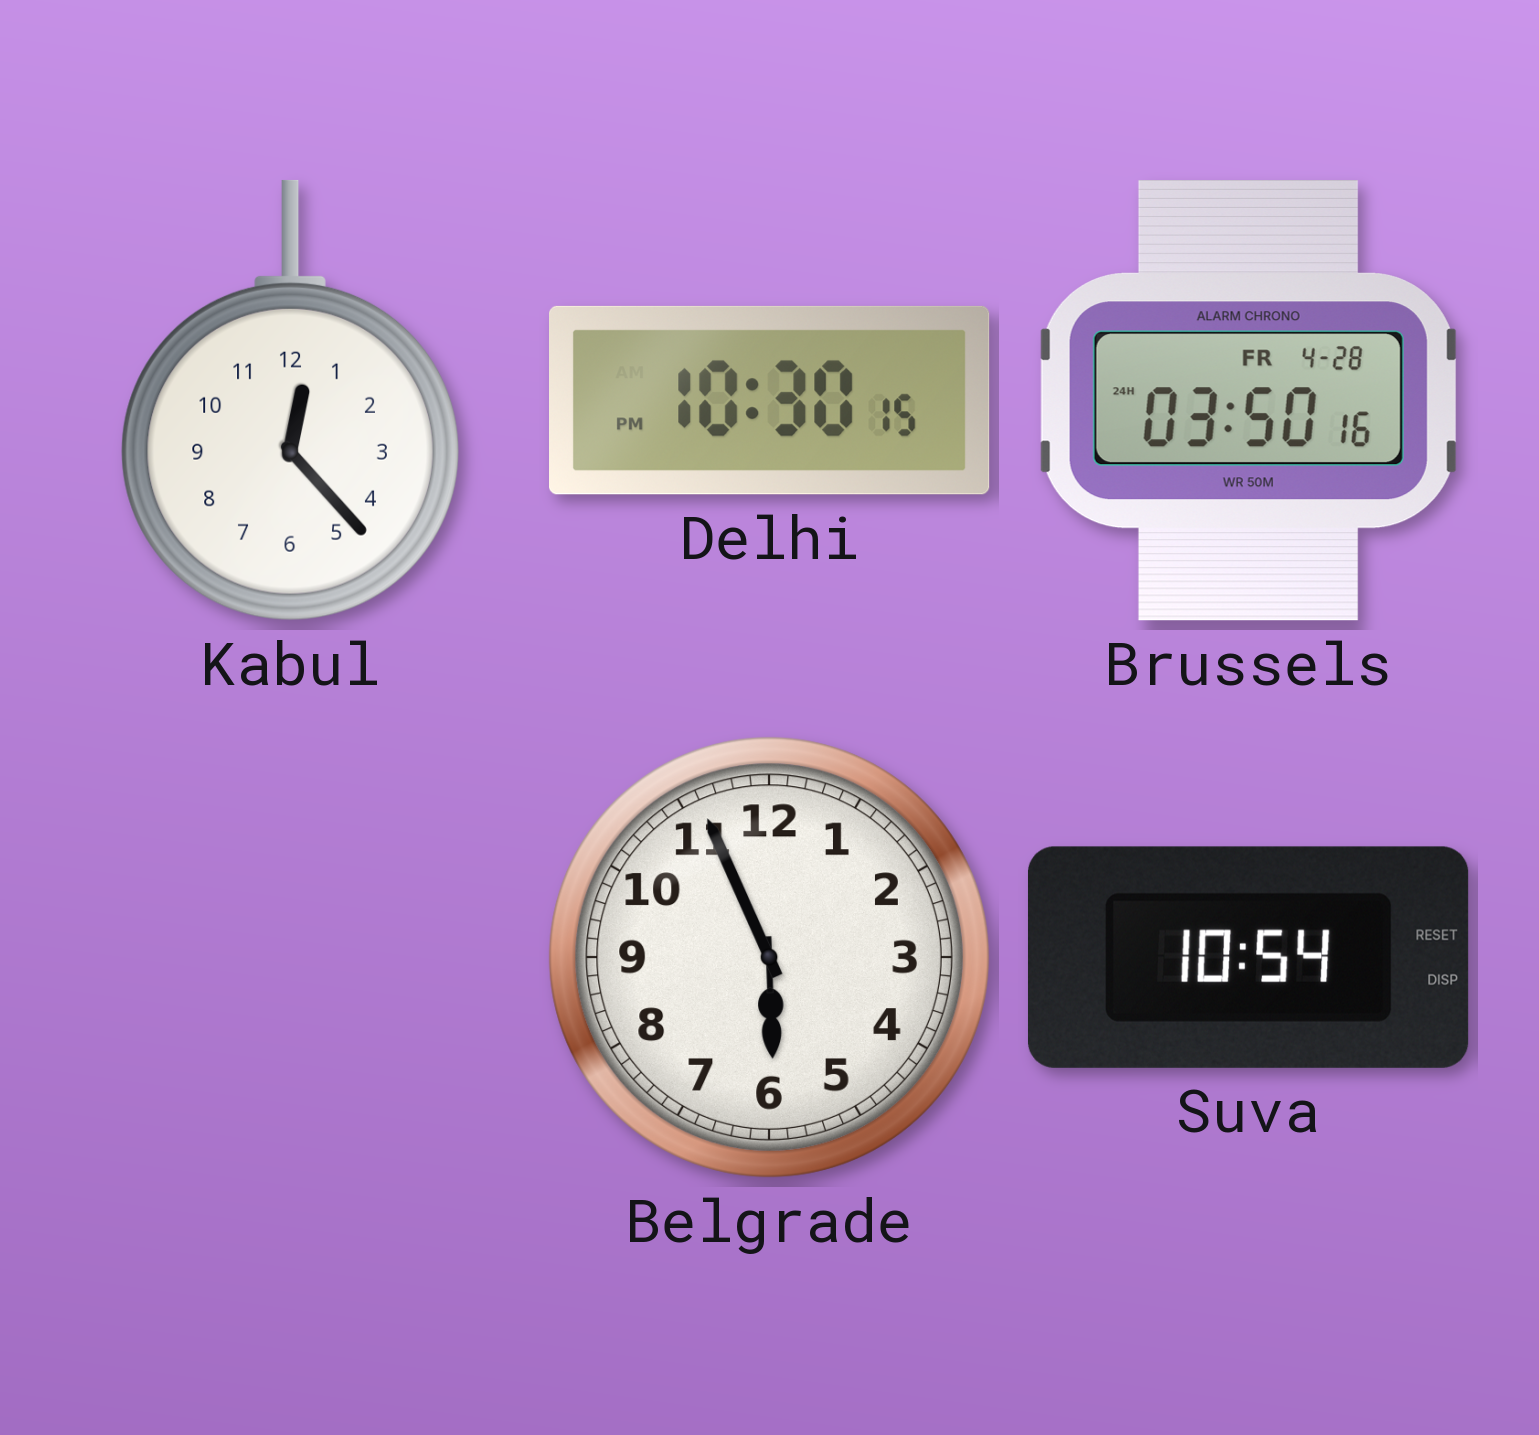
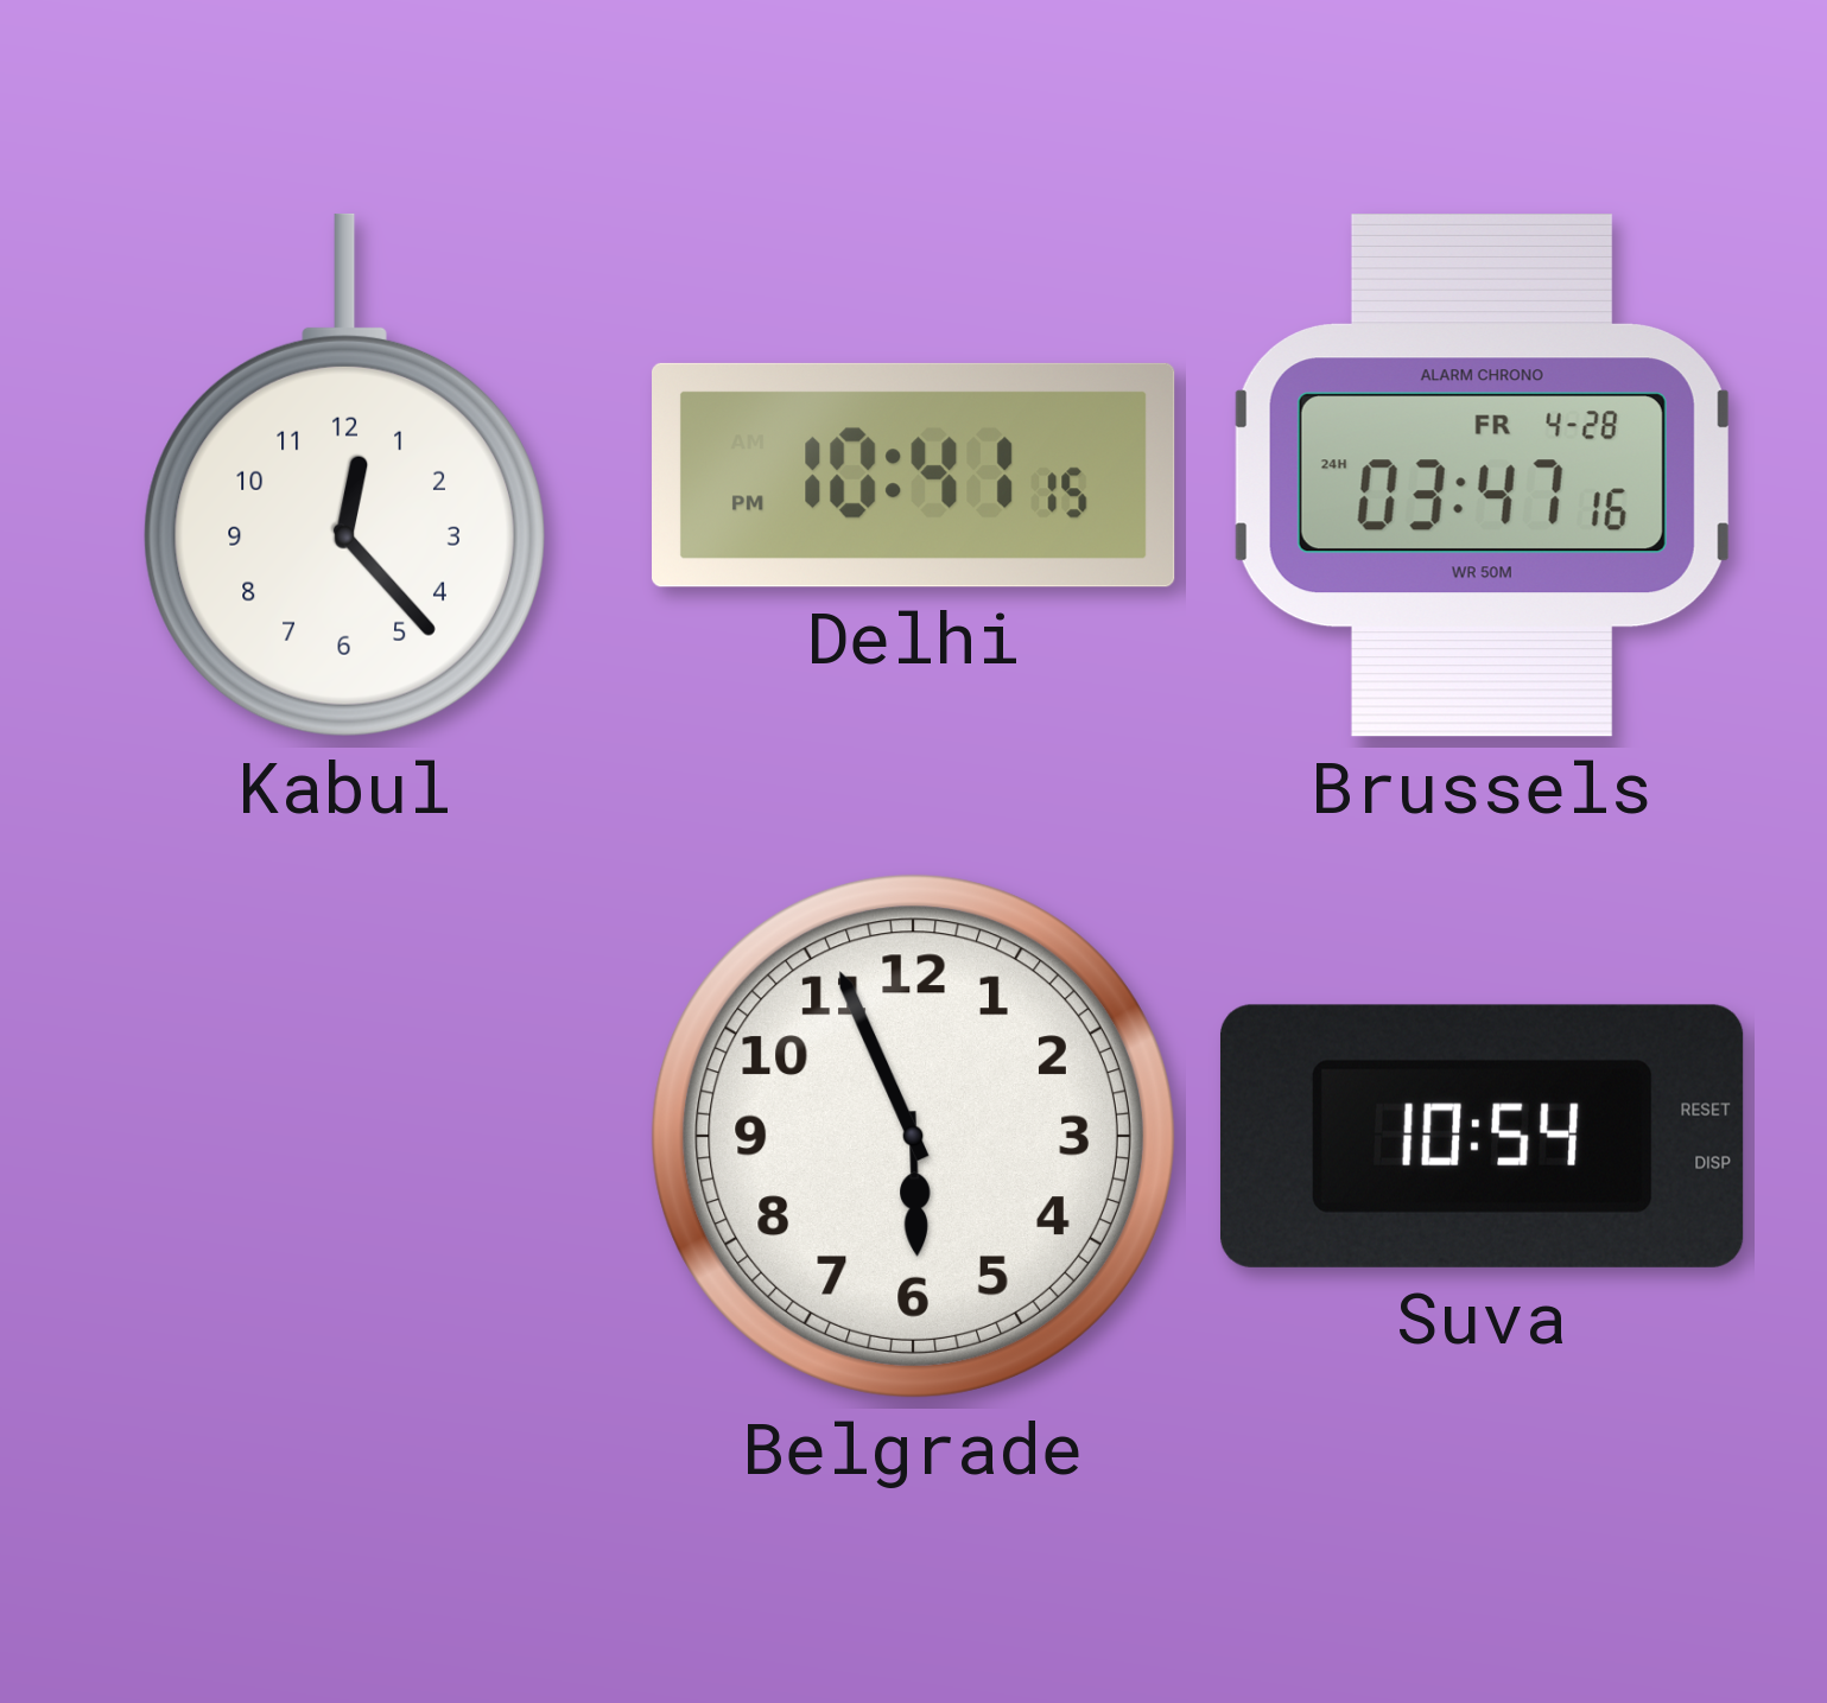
Delhi: 10:30 -> 10:41
Brussels: 03:50 -> 03:47
